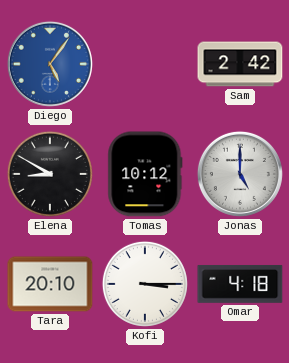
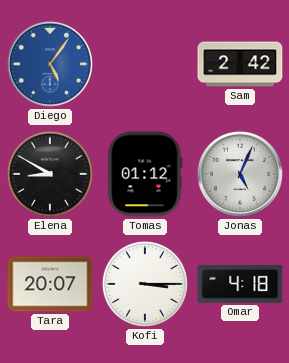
Tomas: 10:12 -> 01:12
Jonas: 5:00 -> 5:04
Tara: 20:10 -> 20:07
